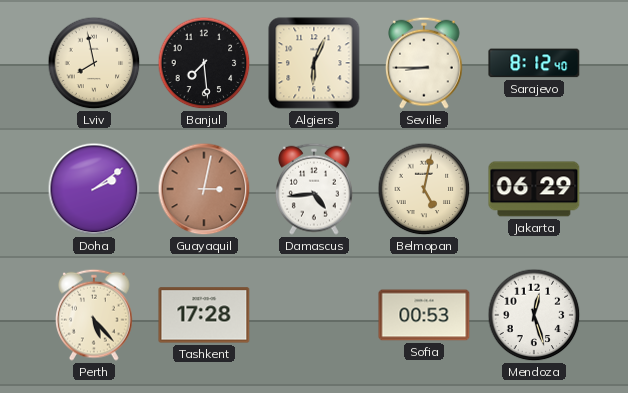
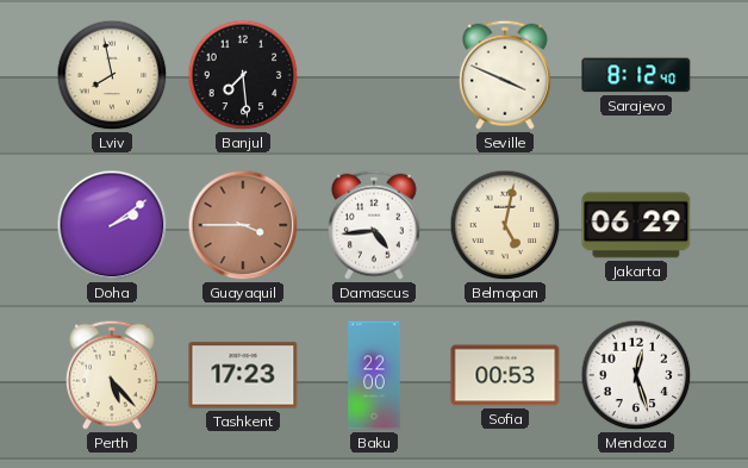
Algiers: 6:04 -> none
Seville: 8:45 -> 3:49
Guayaquil: 3:02 -> 3:45
Tashkent: 17:28 -> 17:23
Baku: none -> 22:00
